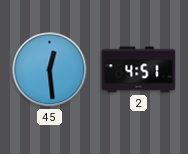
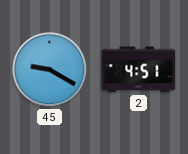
45: 12:29 -> 9:20
